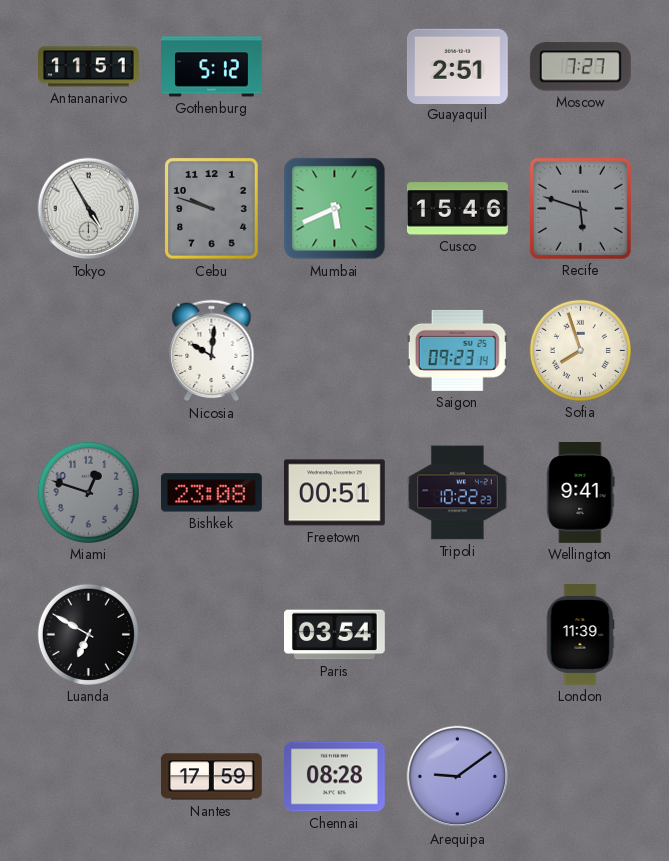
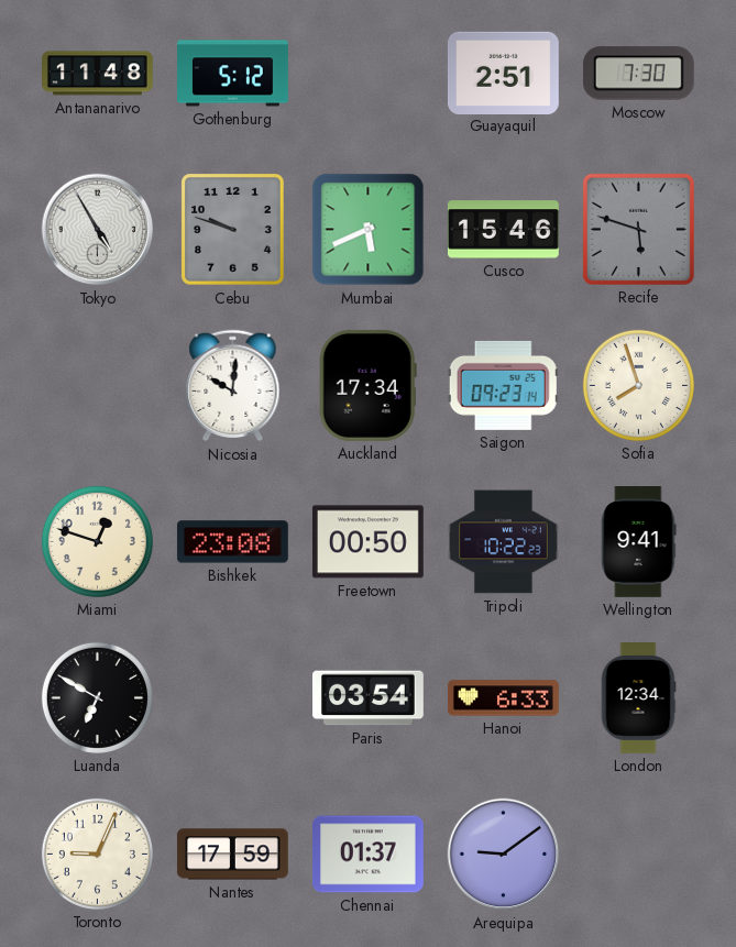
Antananarivo: 11:51 -> 11:48
Moscow: 7:27 -> 7:30
Auckland: none -> 17:34
Miami dial: grey -> cream
Freetown: 00:51 -> 00:50
Hanoi: none -> 6:33
London: 11:39 -> 12:34
Toronto: none -> 9:04
Chennai: 08:28 -> 01:37
